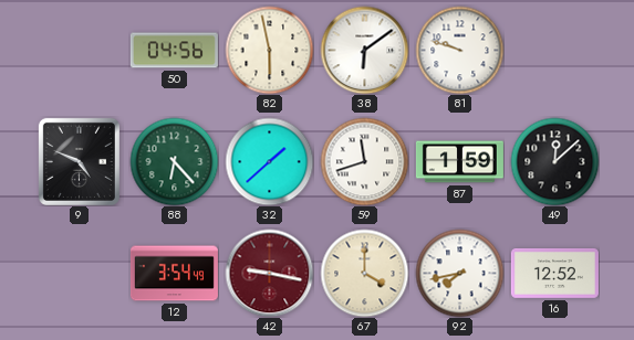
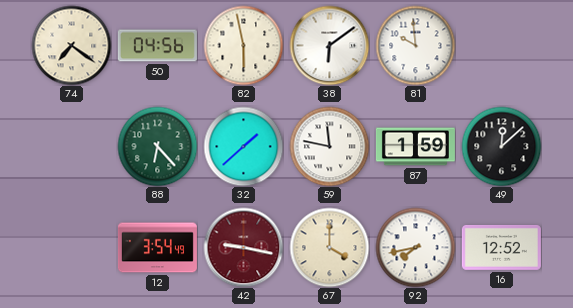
74: none -> 7:21
81: 9:48 -> 9:59
9: 4:49 -> none
59: 11:42 -> 11:47
